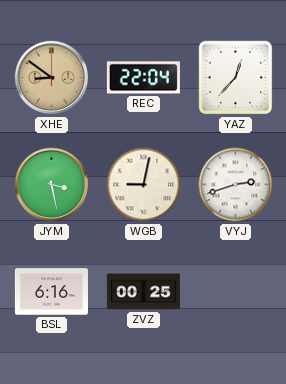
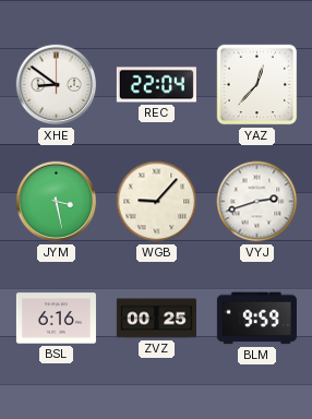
XHE dial: champagne -> white
WGB: 9:02 -> 9:07
BLM: none -> 9:59
